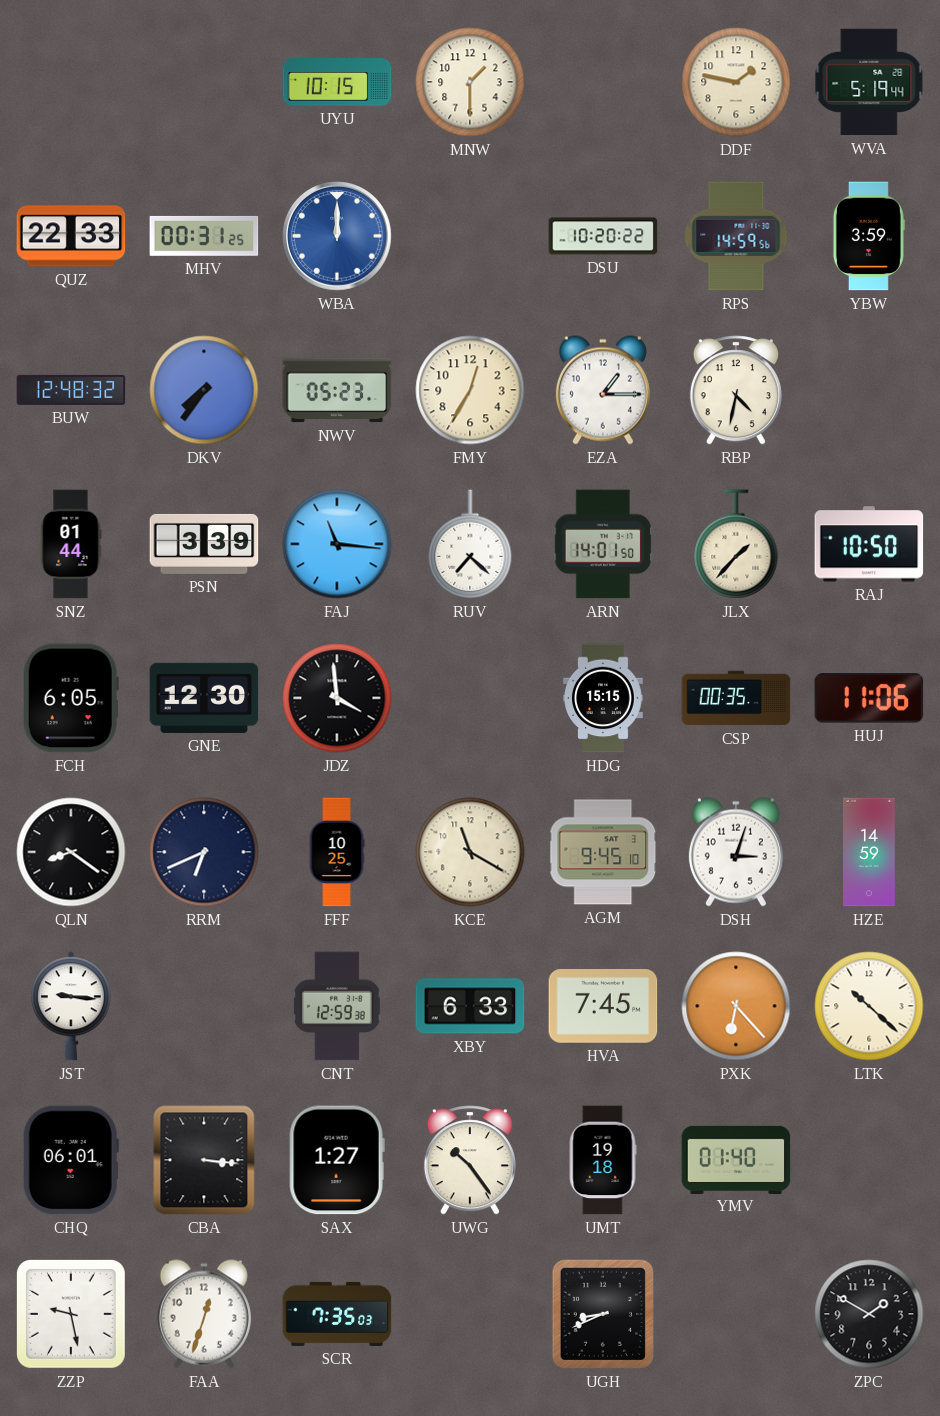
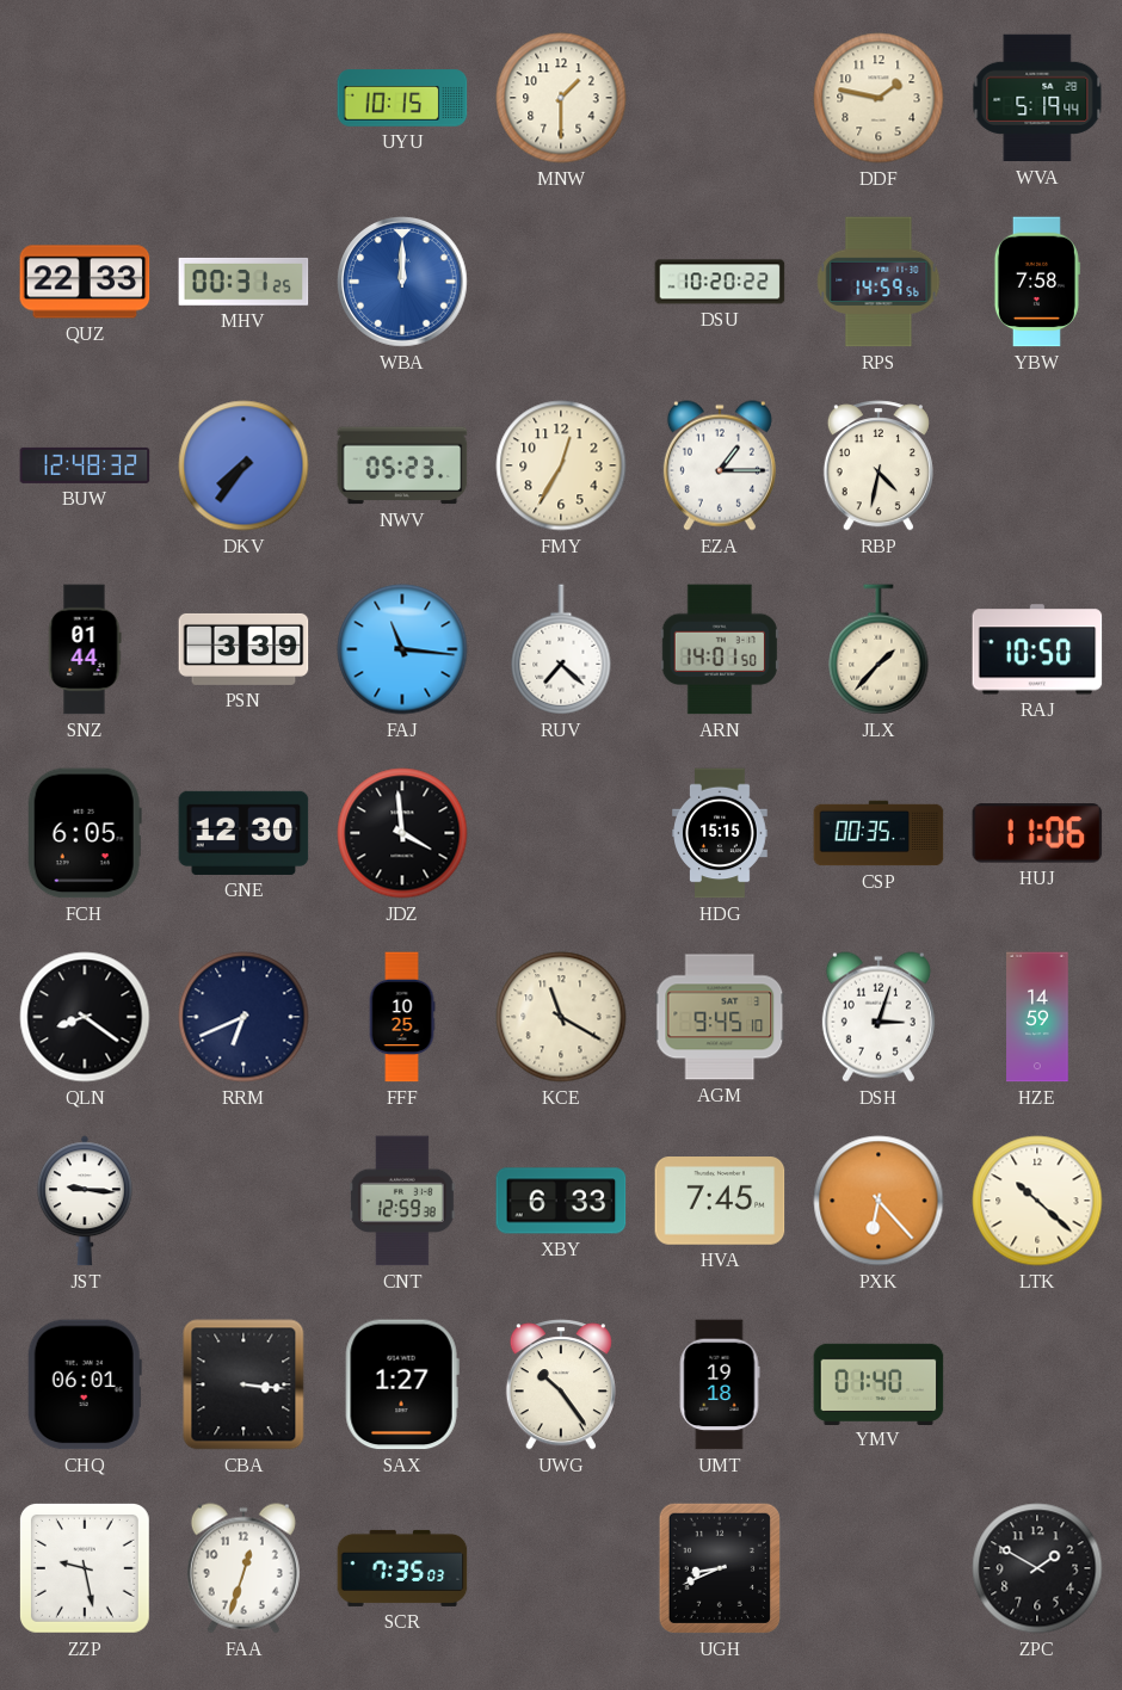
YBW: 3:59 -> 7:58
